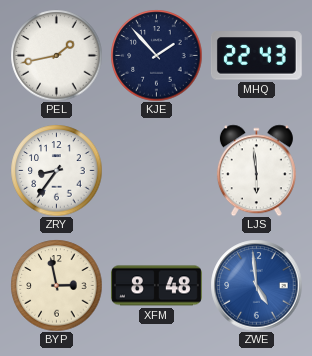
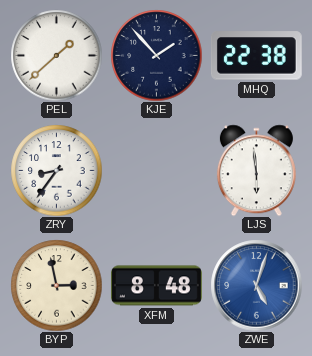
PEL: 1:43 -> 1:38
MHQ: 22:43 -> 22:38
ZWE: 4:59 -> 5:03
